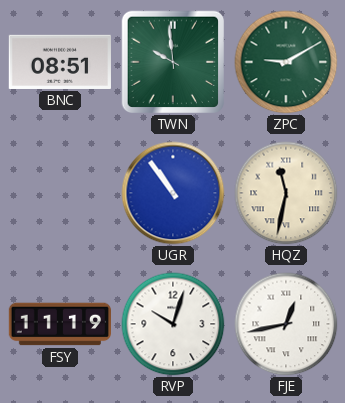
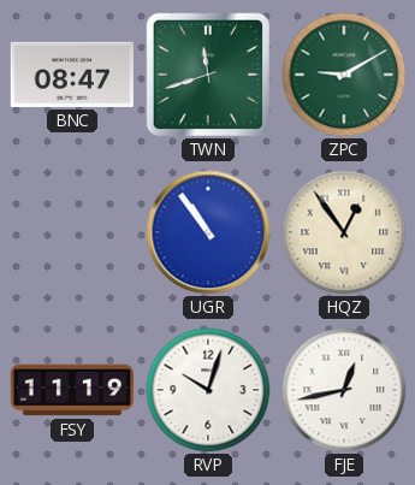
BNC: 08:51 -> 08:47
TWN: 9:59 -> 11:42
HQZ: 11:32 -> 12:54
